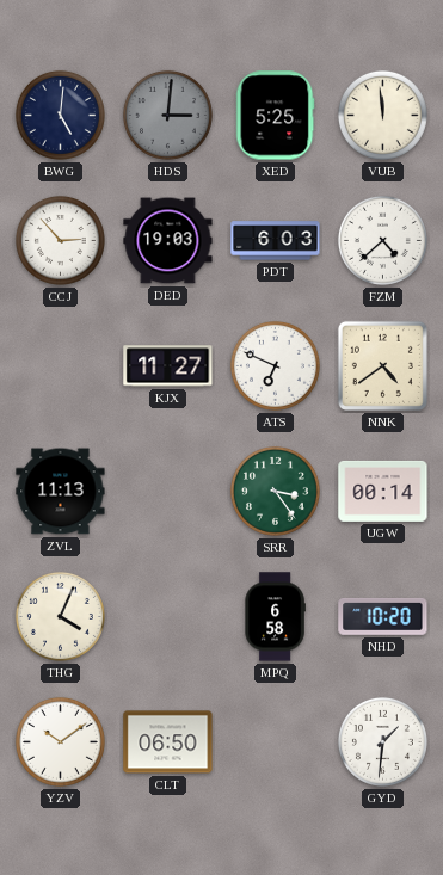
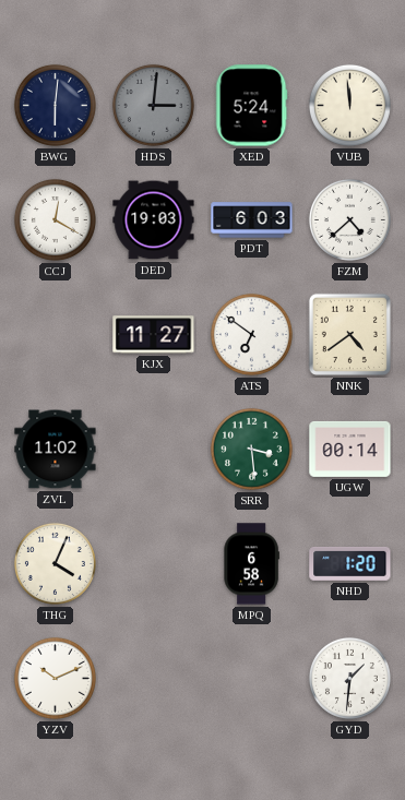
BWG: 5:01 -> 6:01
XED: 5:25 -> 5:24
CCJ: 2:53 -> 12:20
ATS: 6:49 -> 6:51
ZVL: 11:13 -> 11:02
SRR: 3:24 -> 3:29
NHD: 10:20 -> 1:20
YZV: 10:09 -> 10:11
CLT: 06:50 -> none
